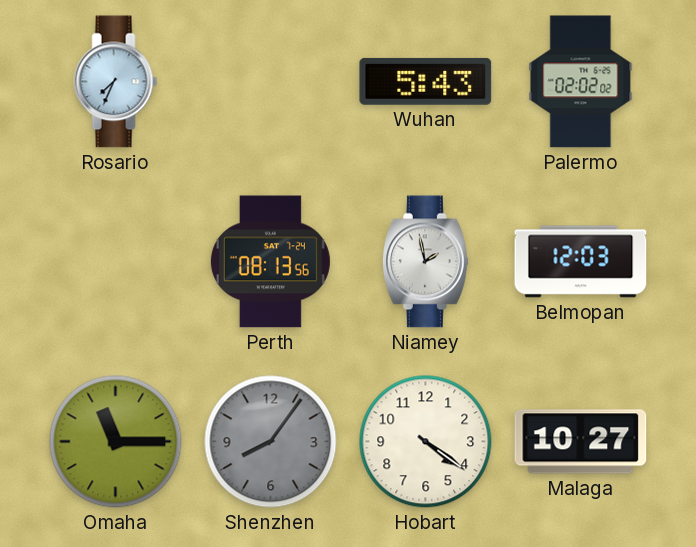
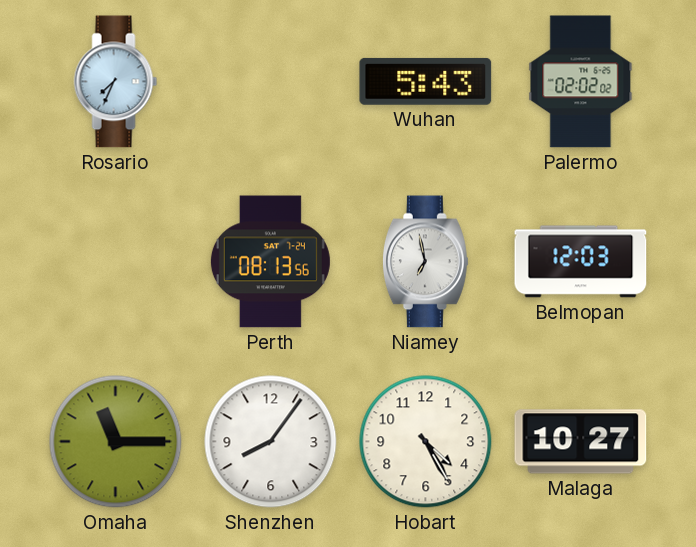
Niamey: 1:58 -> 6:58
Shenzhen dial: grey -> white
Hobart: 4:21 -> 4:25
